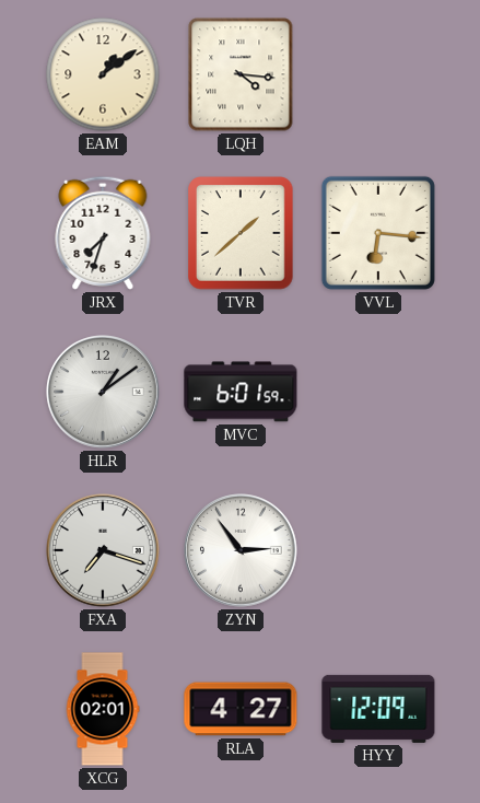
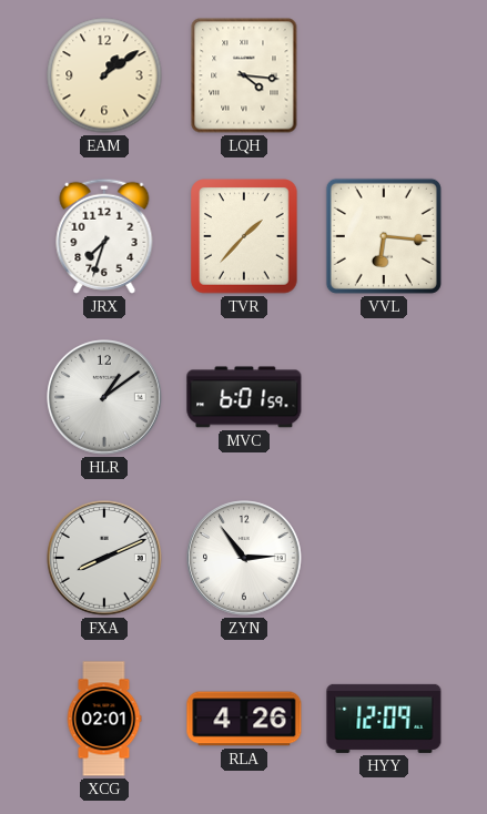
TVR: 1:38 -> 1:37
FXA: 7:18 -> 8:11
RLA: 4:27 -> 4:26
